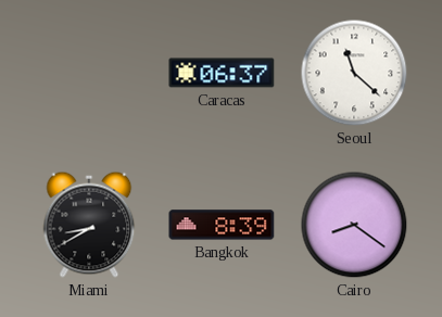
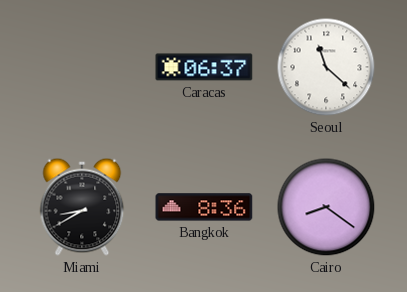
Bangkok: 8:39 -> 8:36
